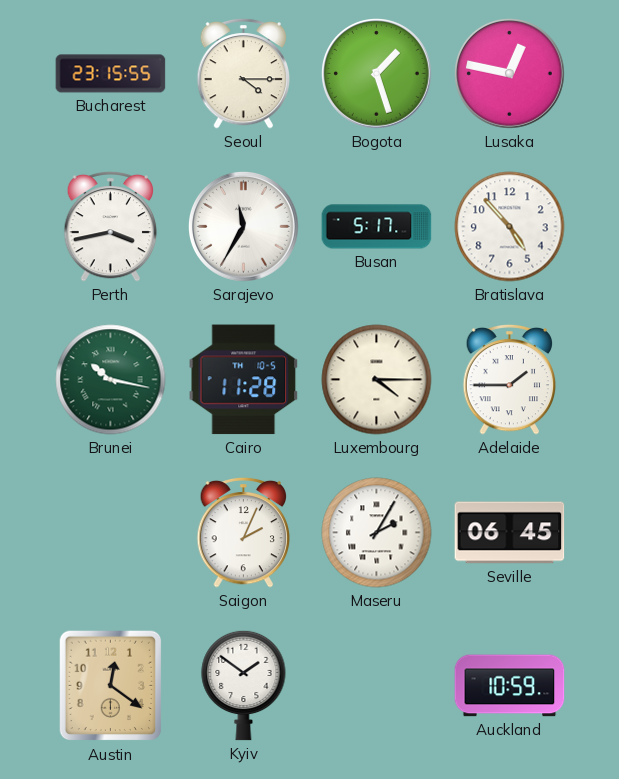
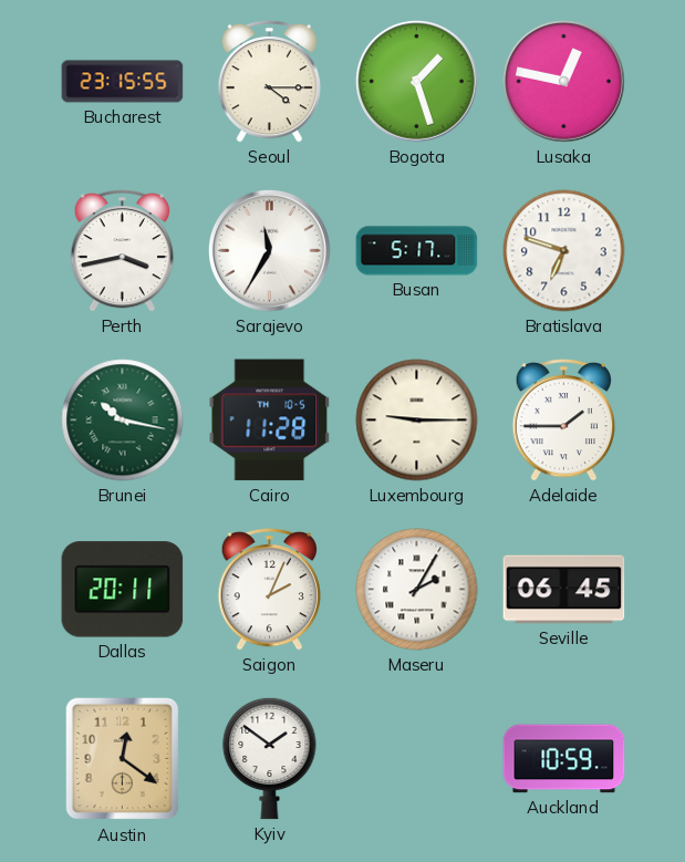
Bratislava: 4:53 -> 6:48
Luxembourg: 4:15 -> 9:15
Dallas: none -> 20:11
